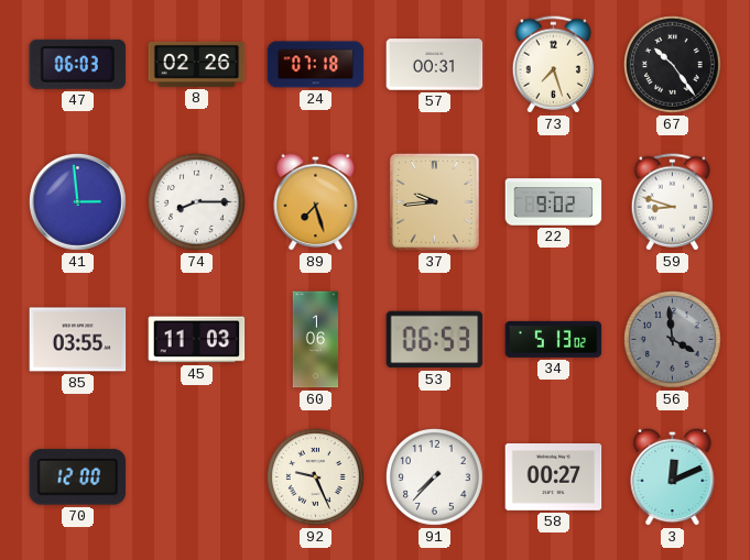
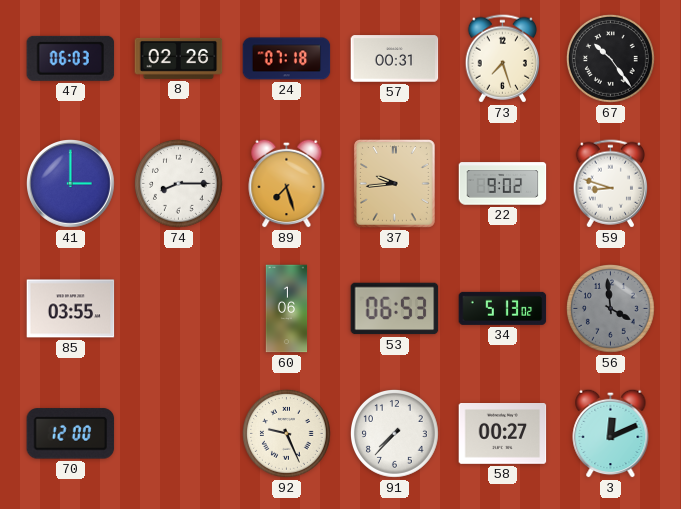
41: 2:59 -> 3:00
45: 11:03 -> none
